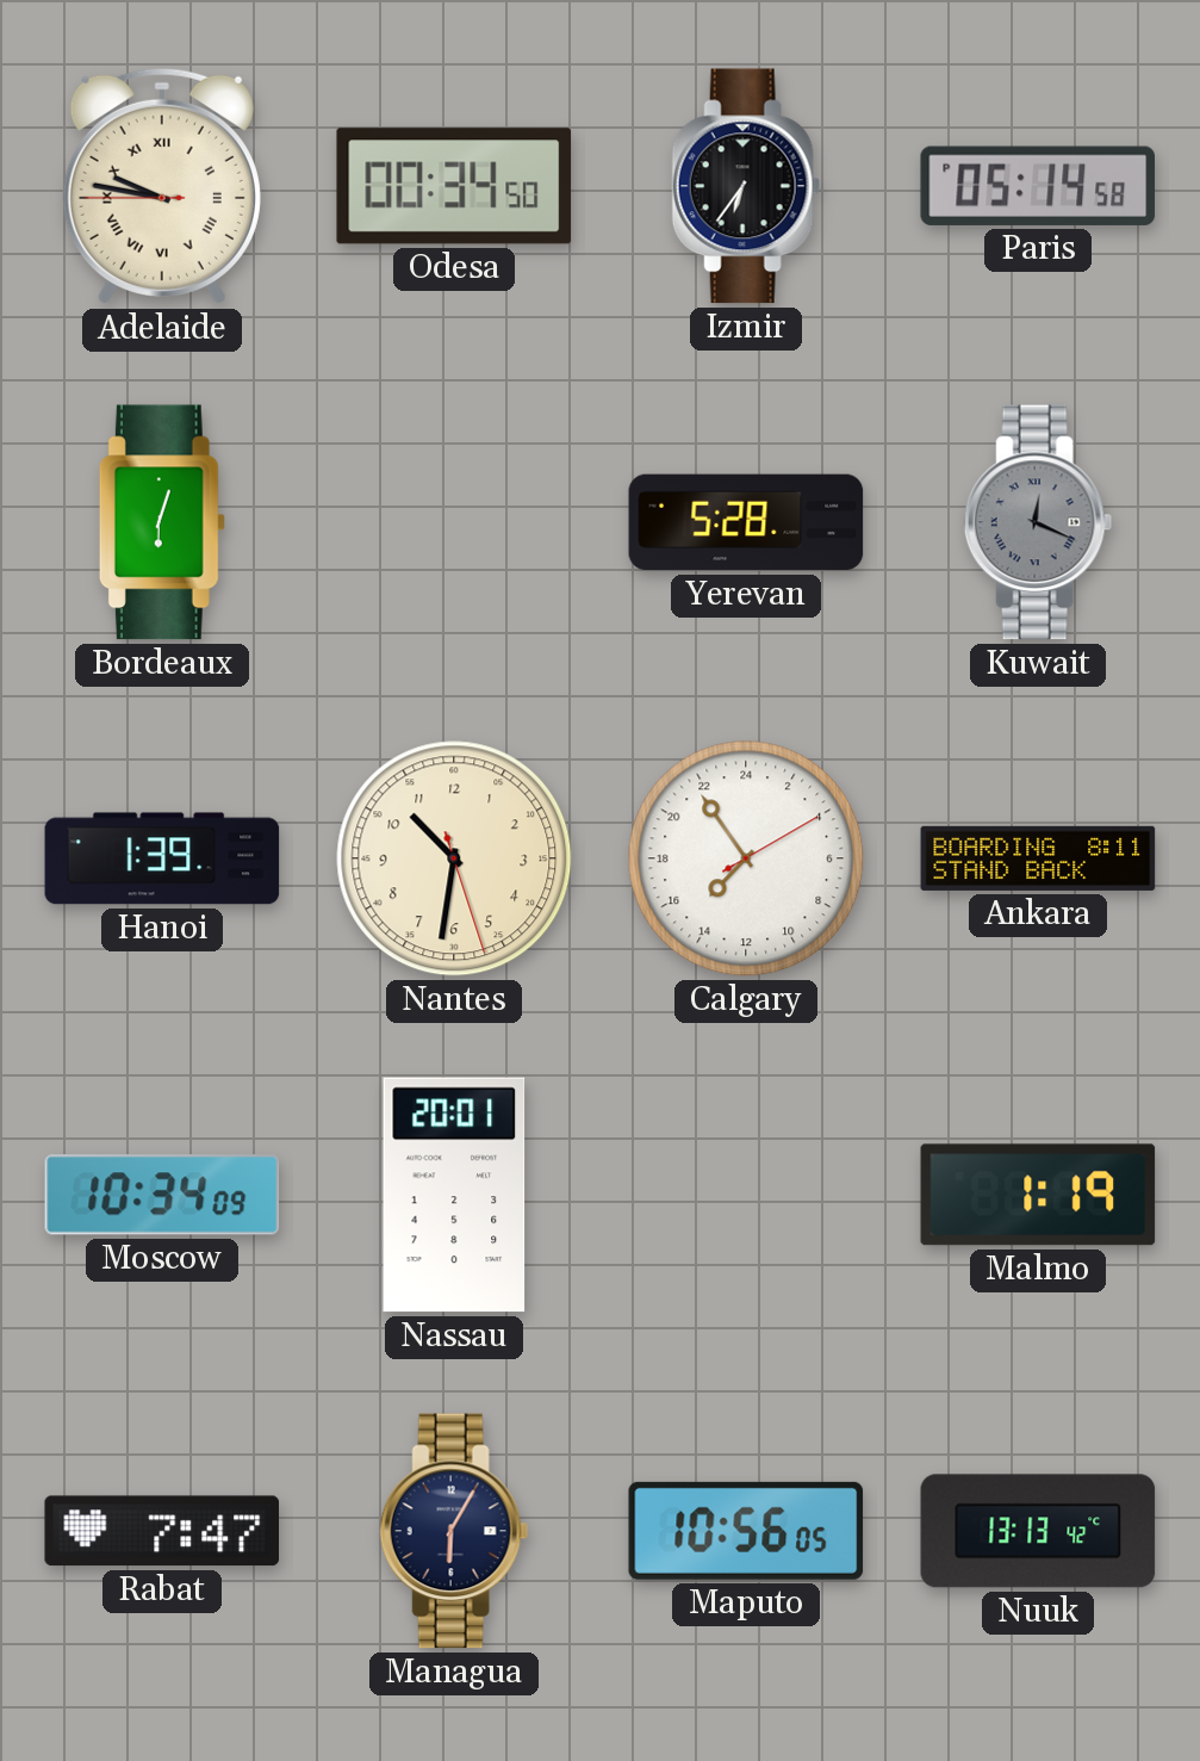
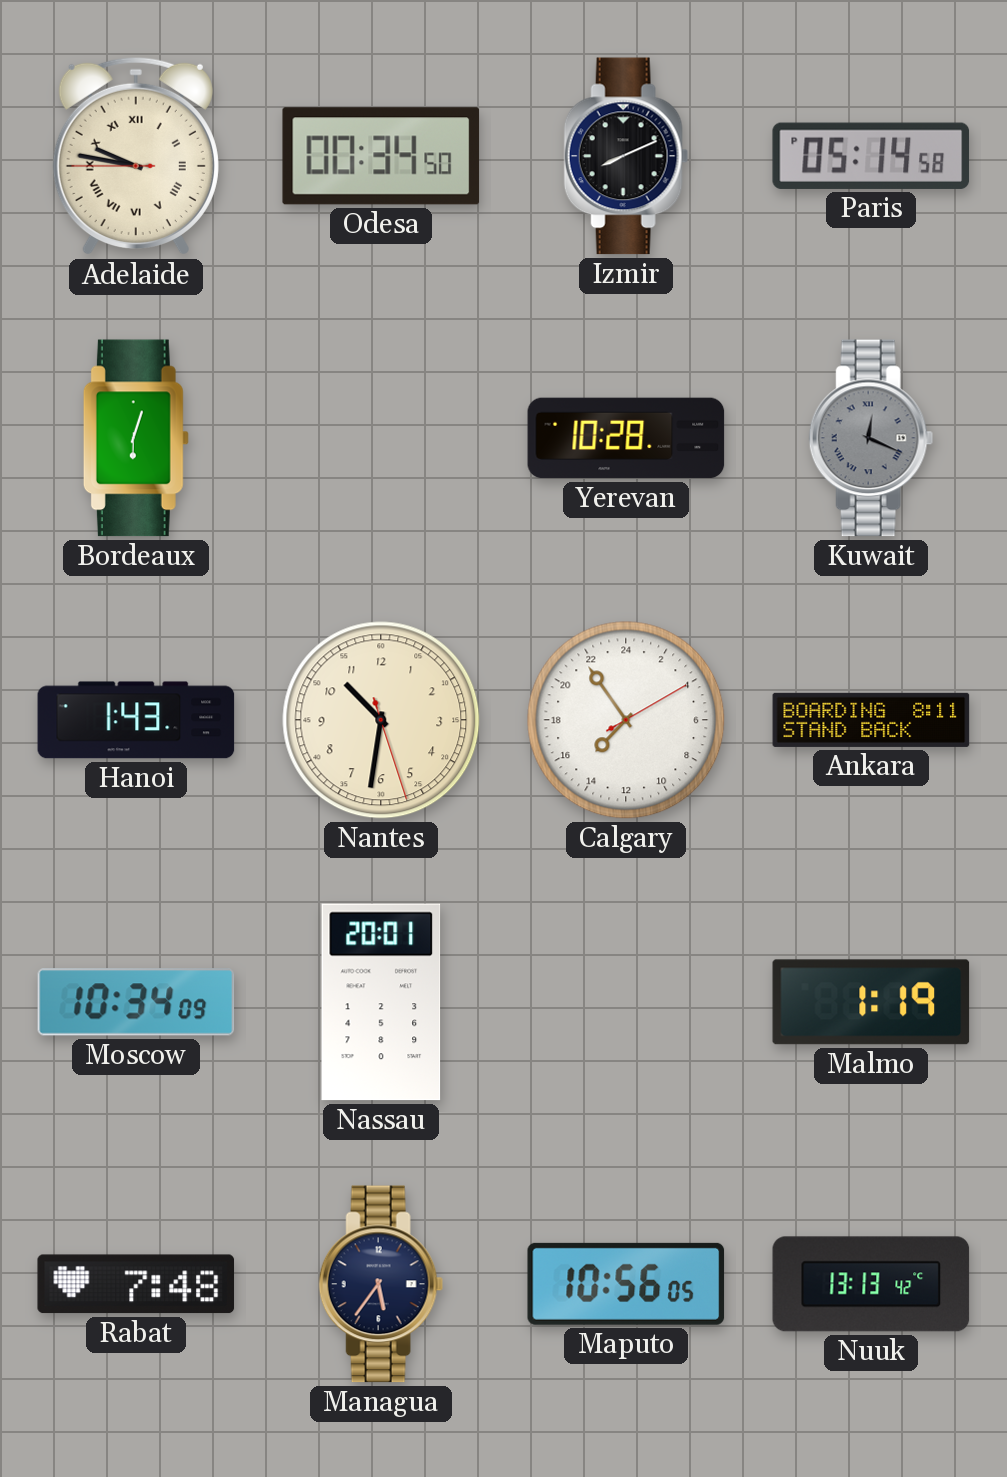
Izmir: 6:36 -> 8:11
Yerevan: 5:28 -> 10:28
Hanoi: 1:39 -> 1:43
Rabat: 7:47 -> 7:48
Managua: 6:05 -> 5:36
